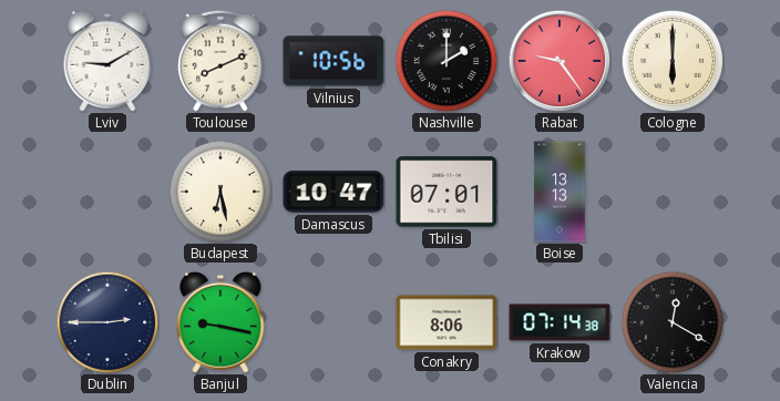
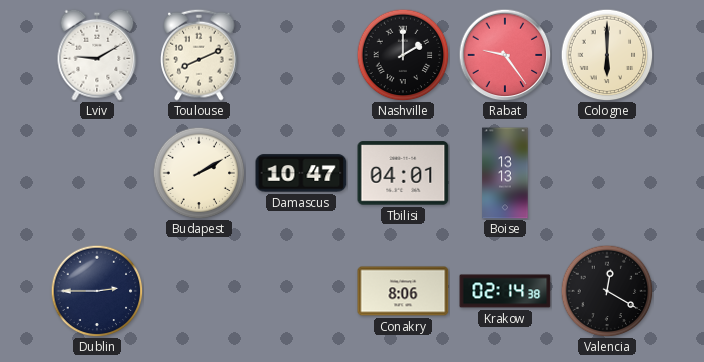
Vilnius: 10:56 -> none
Budapest: 6:28 -> 2:10
Tbilisi: 07:01 -> 04:01
Banjul: 9:17 -> none
Krakow: 07:14 -> 02:14
